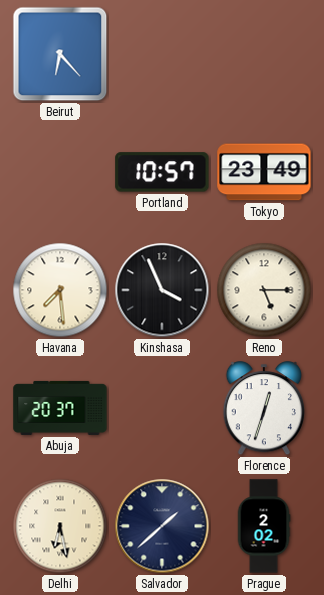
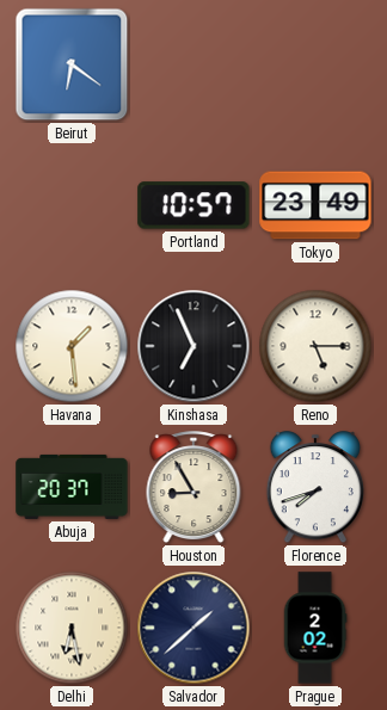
Beirut: 6:23 -> 6:21
Havana: 7:29 -> 1:29
Kinshasa: 3:56 -> 6:56
Houston: none -> 8:55
Florence: 12:33 -> 7:42
